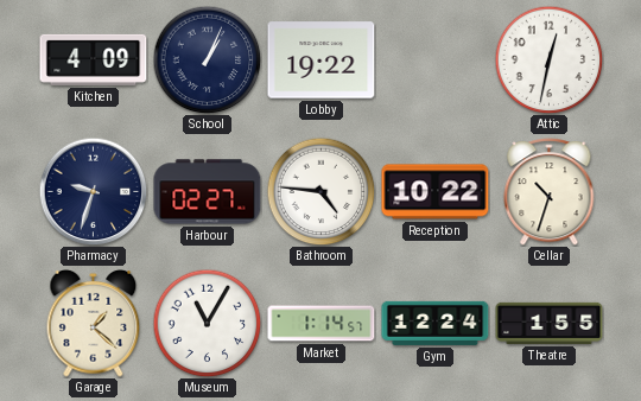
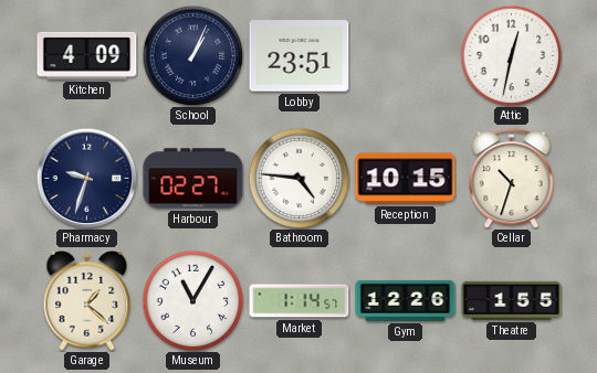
Lobby: 19:22 -> 23:51
Reception: 10:22 -> 10:15
Gym: 12:24 -> 12:26
